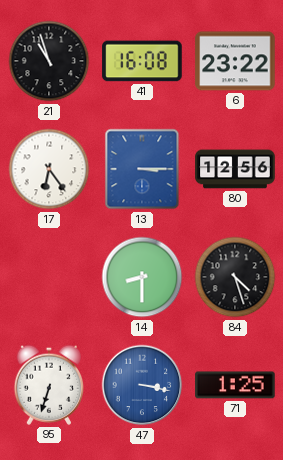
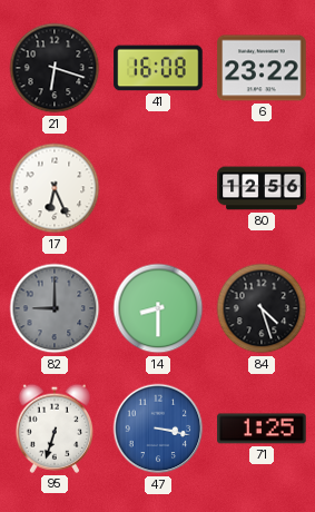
21: 10:57 -> 6:18
17: 6:24 -> 6:26
13: 3:15 -> none
82: none -> 9:00
